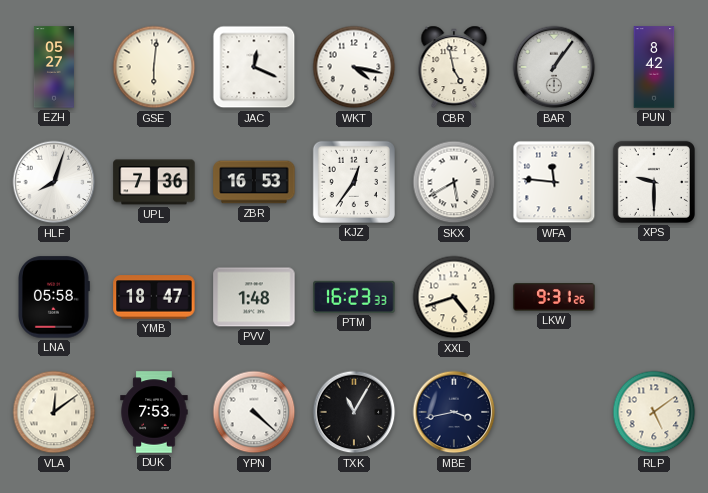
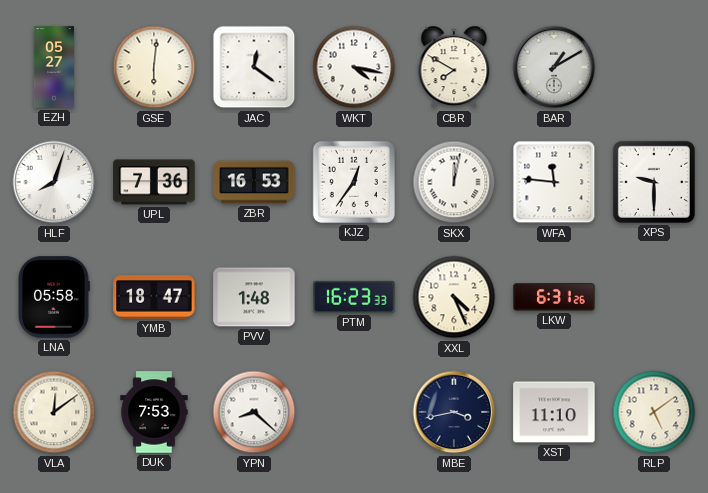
JAC: 12:19 -> 12:21
CBR: 4:58 -> 7:50
BAR: 1:06 -> 1:10
PUN: 8:42 -> none
SKX: 5:40 -> 12:02
XXL: 4:42 -> 4:26
LKW: 9:31 -> 6:31
YPN: 4:22 -> 8:22
TXK: 11:05 -> none
XST: none -> 11:10
